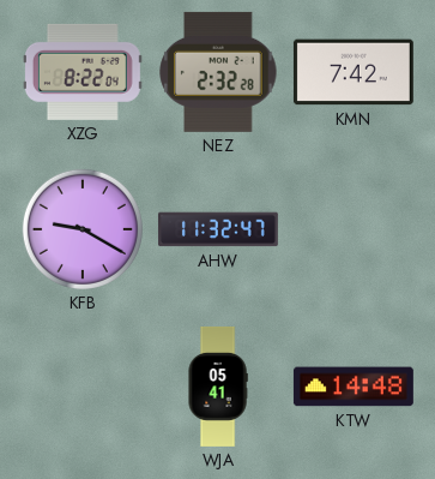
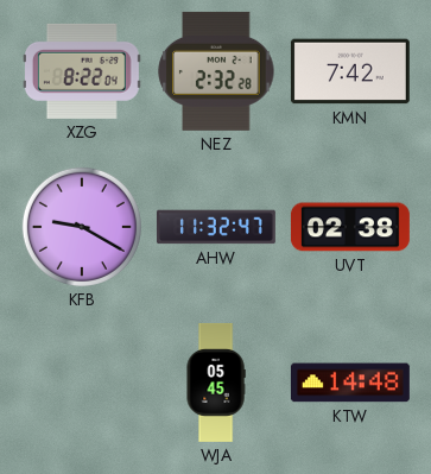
UVT: none -> 02:38
WJA: 05:41 -> 05:45
